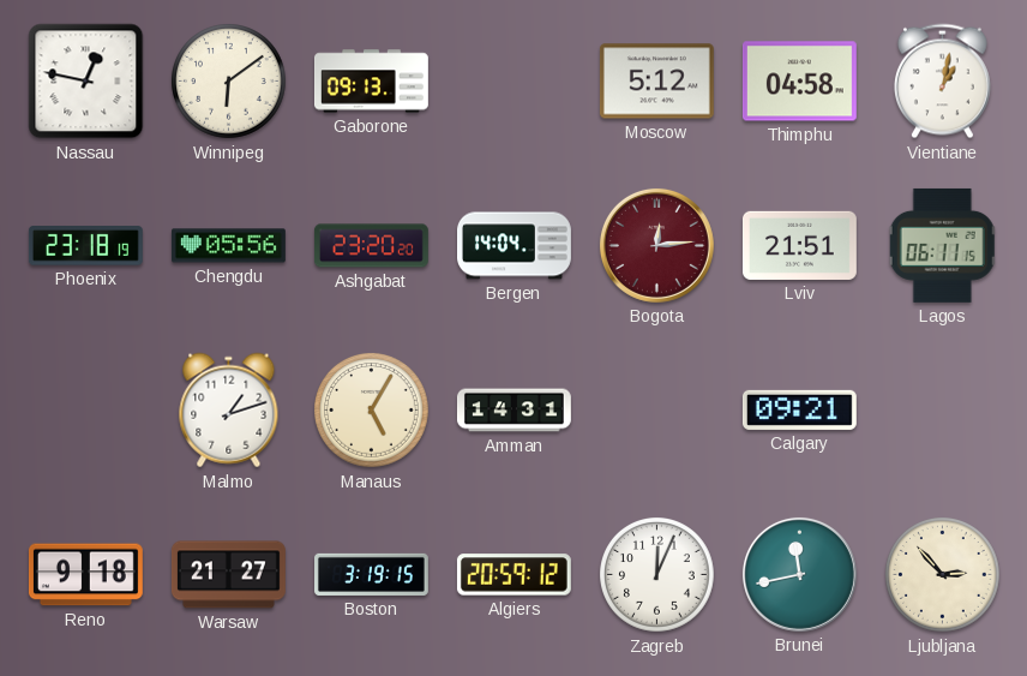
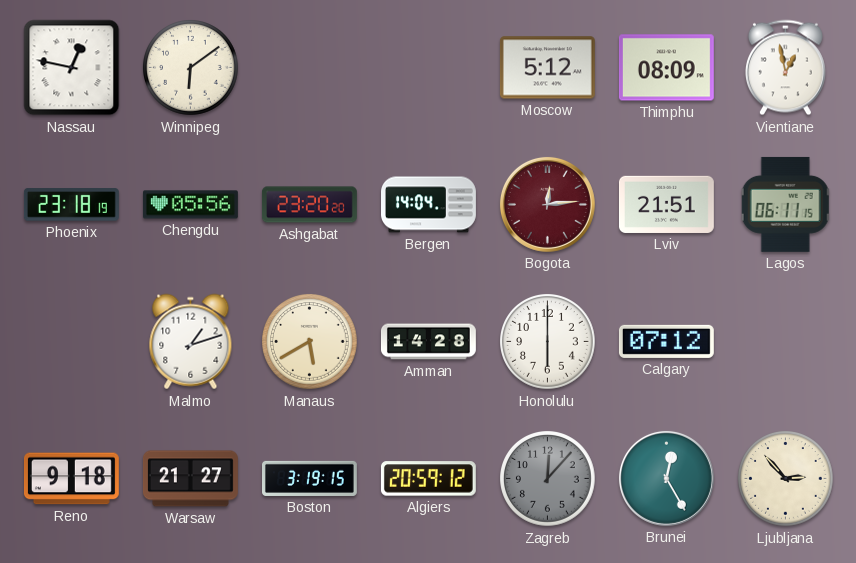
Gaborone: 09:13 -> none
Thimphu: 04:58 -> 08:09
Vientiane: 1:02 -> 12:58
Manaus: 5:05 -> 5:40
Amman: 14:31 -> 14:28
Honolulu: none -> 6:00
Calgary: 09:21 -> 07:12
Zagreb: 12:04 -> 12:07
Zagreb dial: white -> grey
Brunei: 11:43 -> 12:25
